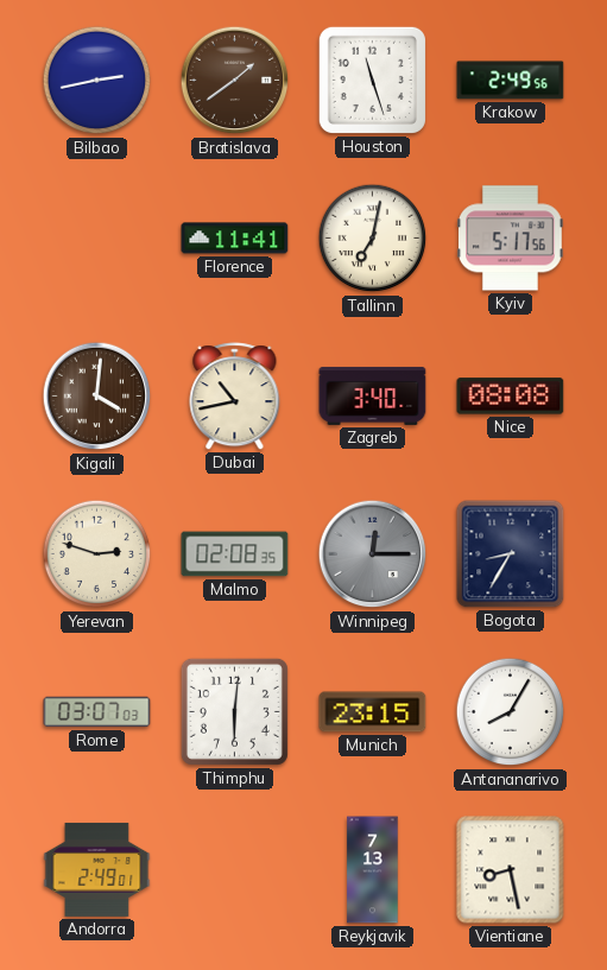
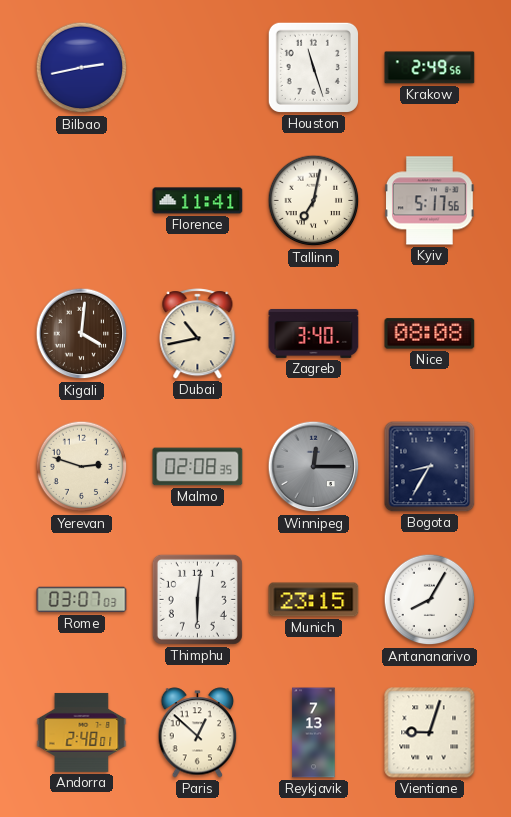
Bratislava: 1:39 -> none
Andorra: 2:49 -> 2:48
Paris: none -> 12:52
Vientiane: 8:28 -> 9:03
